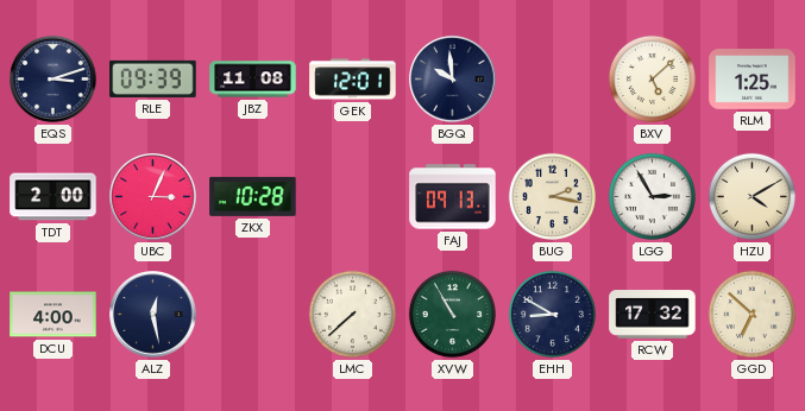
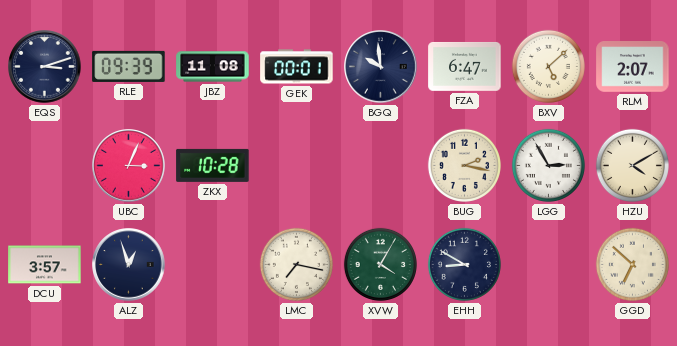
GEK: 12:01 -> 00:01
FZA: none -> 6:47
RLM: 1:25 -> 2:07
TDT: 2:00 -> none
FAJ: 09:13 -> none
DCU: 4:00 -> 3:57
ALZ: 12:28 -> 12:57
LMC: 7:38 -> 7:17
XVW: 10:55 -> 4:05
RCW: 17:32 -> none
